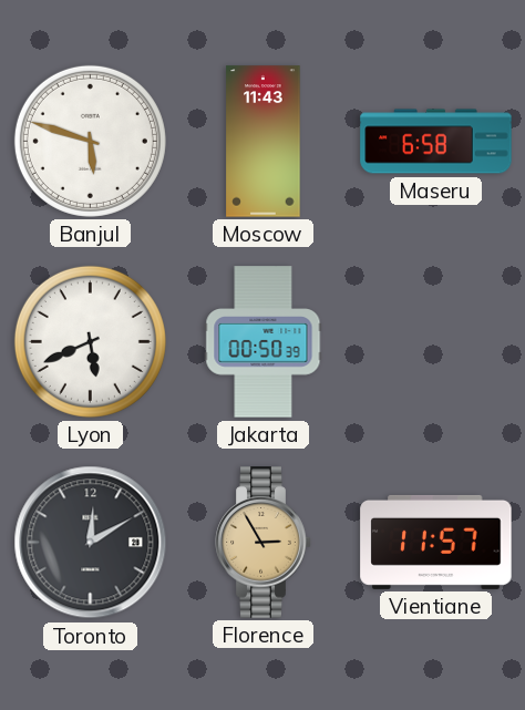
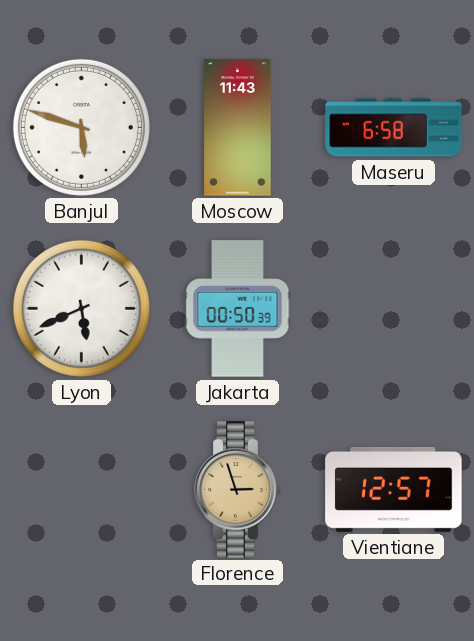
Toronto: 12:10 -> none
Florence: 2:55 -> 2:57
Vientiane: 11:57 -> 12:57
